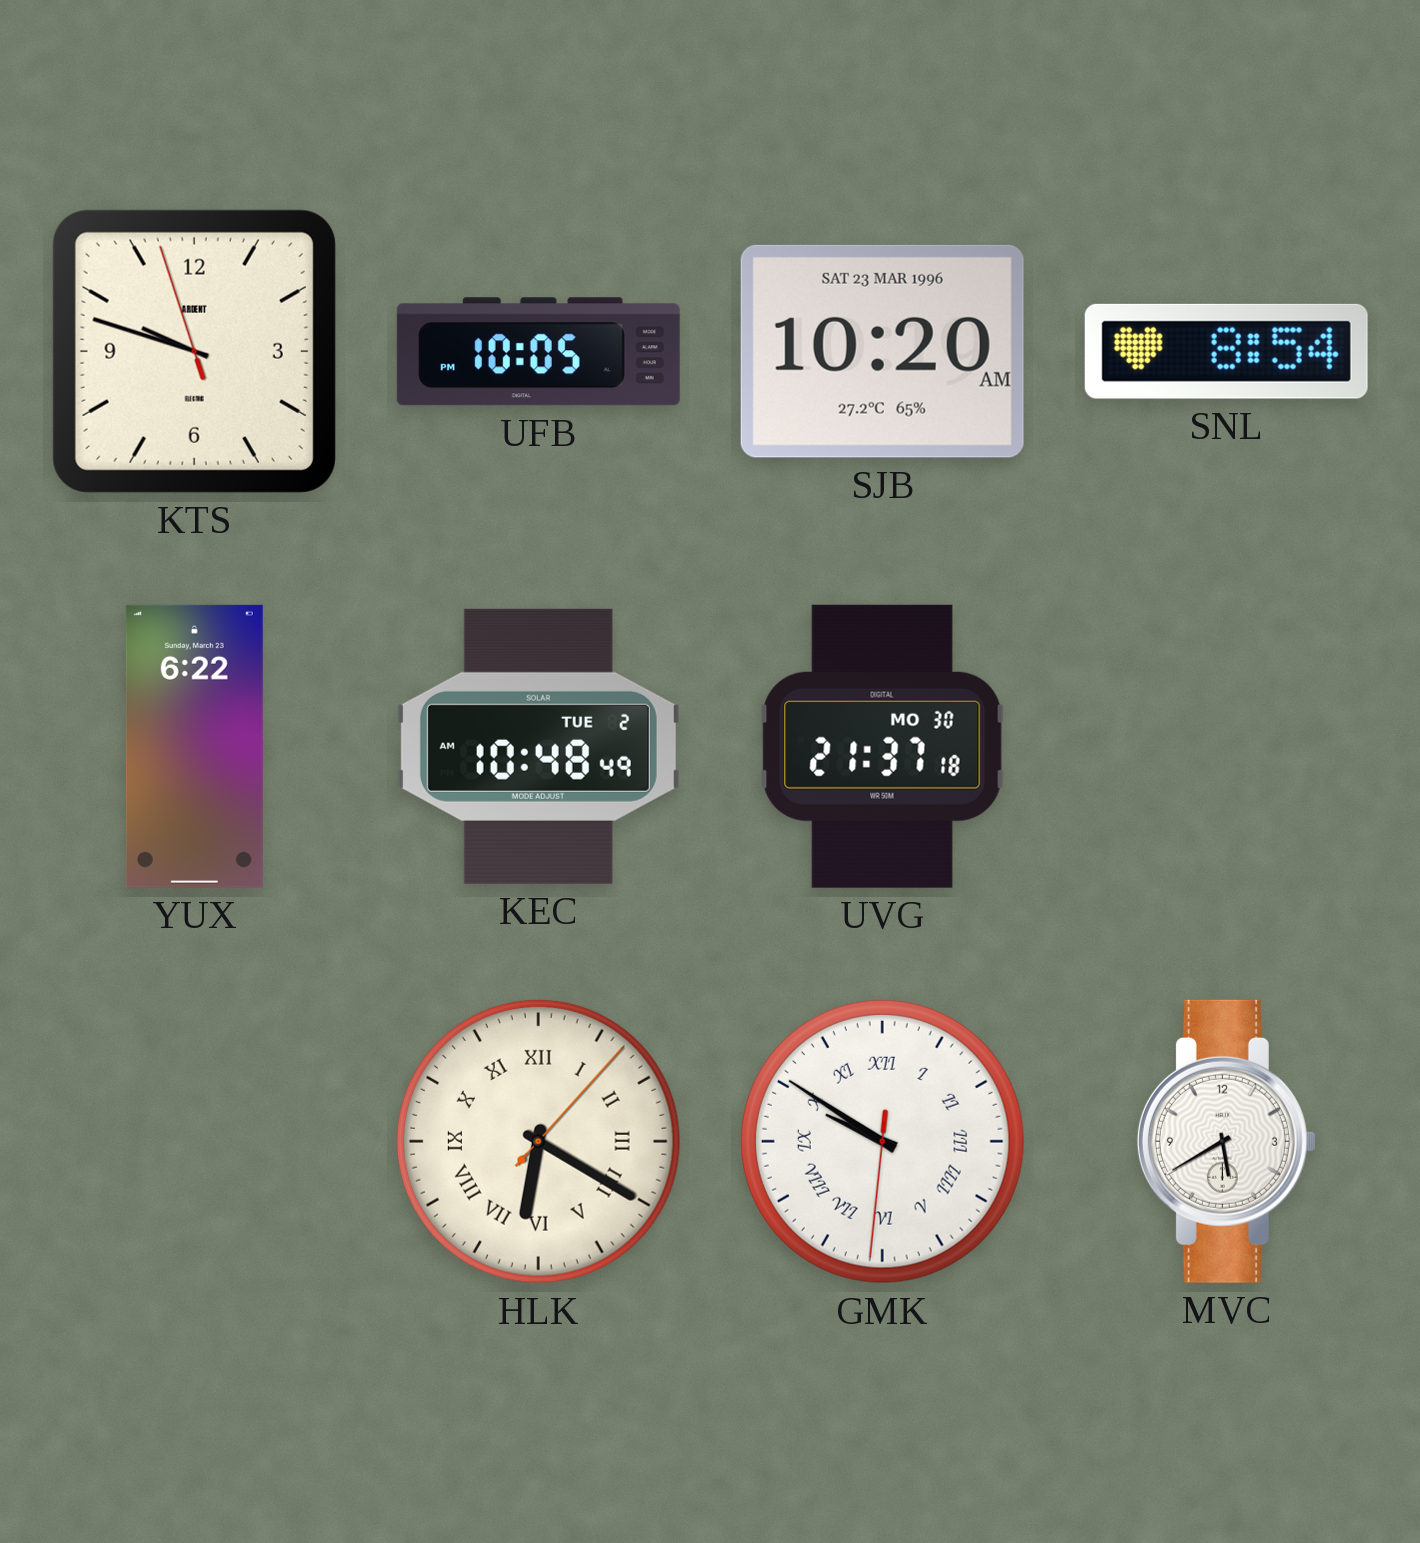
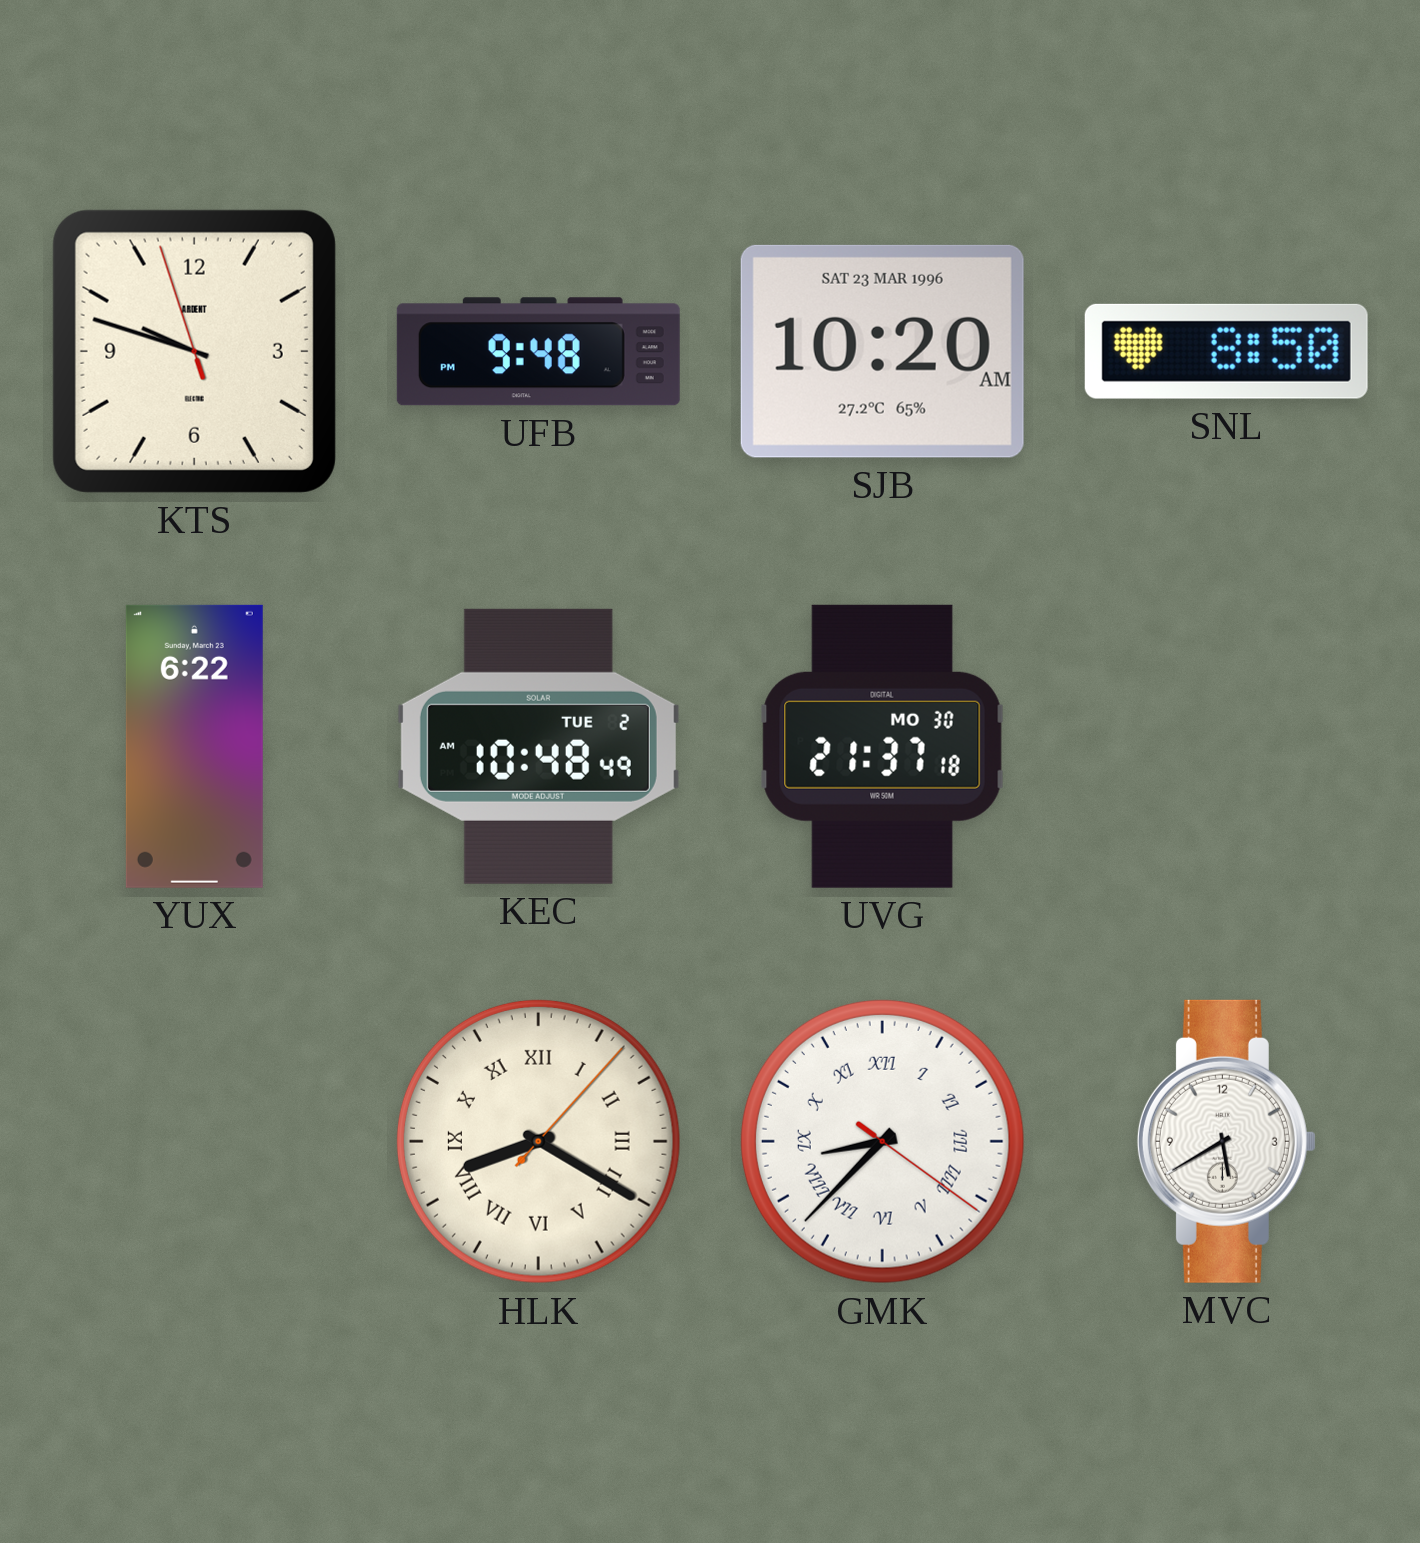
UFB: 10:05 -> 9:48
SNL: 8:54 -> 8:50
HLK: 6:20 -> 8:20
GMK: 9:50 -> 8:37
